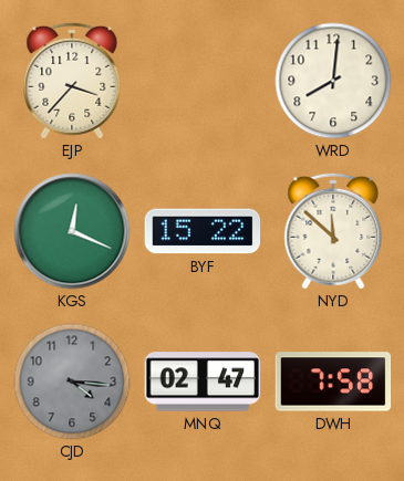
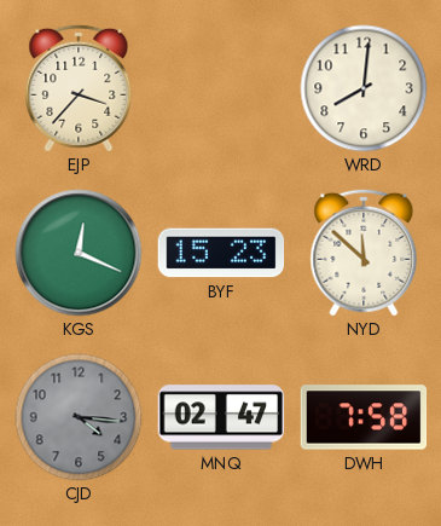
BYF: 15:22 -> 15:23
